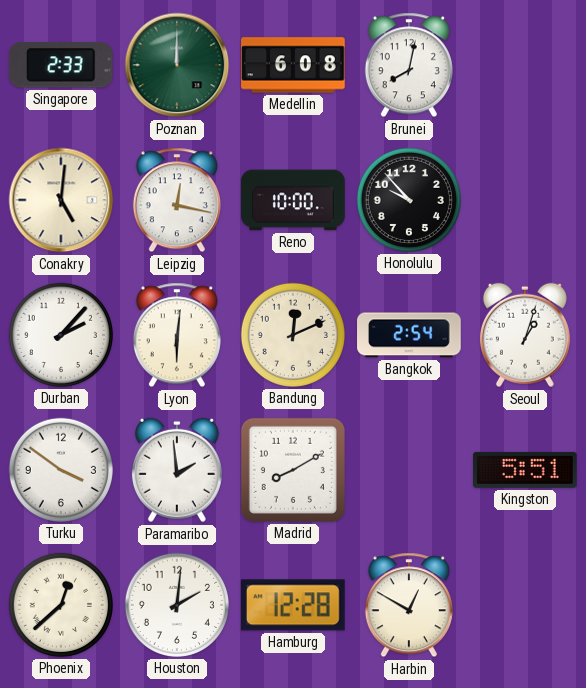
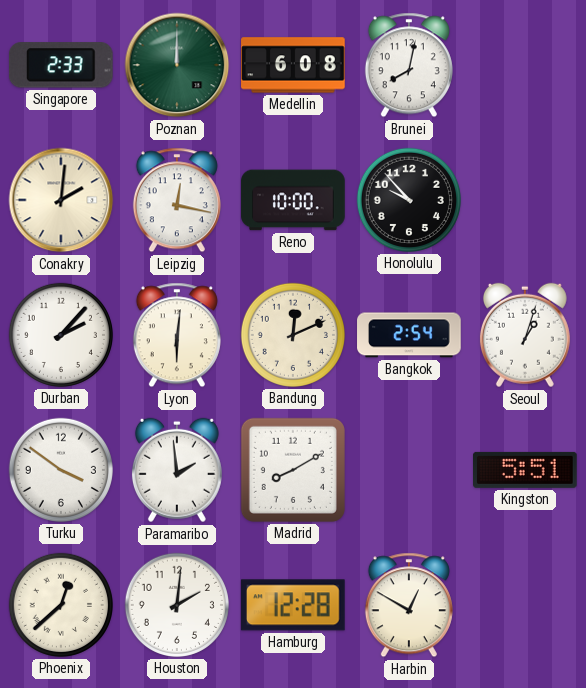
Conakry: 5:01 -> 2:01
